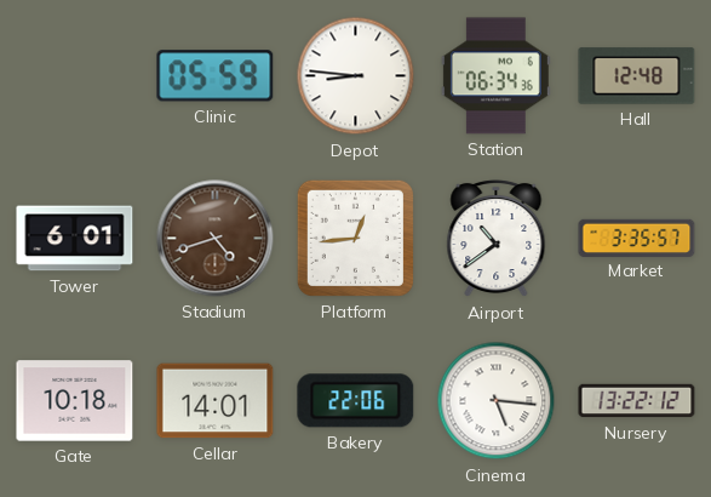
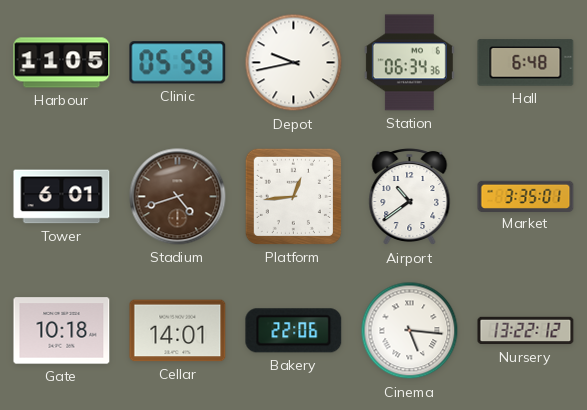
Harbour: none -> 11:05
Depot: 8:46 -> 9:43
Hall: 12:48 -> 6:48
Market: 3:35:57 -> 3:35:01
